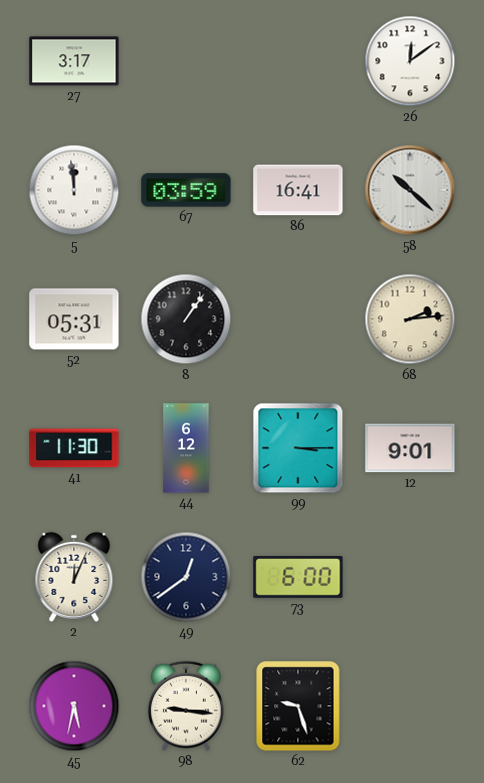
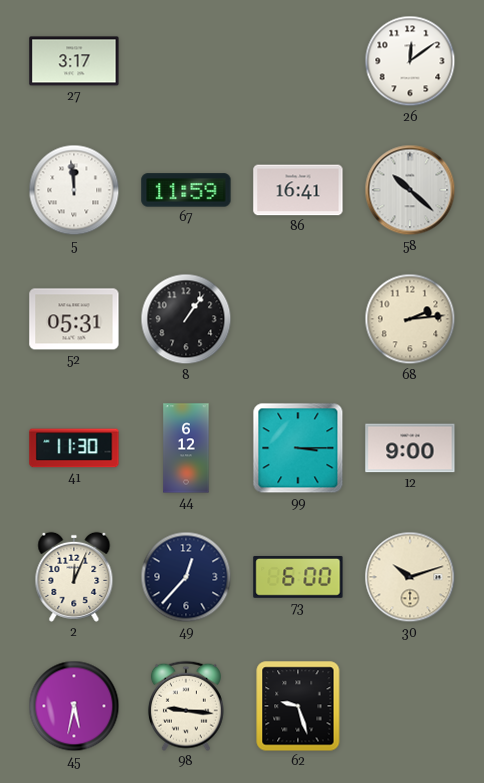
67: 03:59 -> 11:59
12: 9:01 -> 9:00
49: 12:39 -> 12:37
30: none -> 10:12
